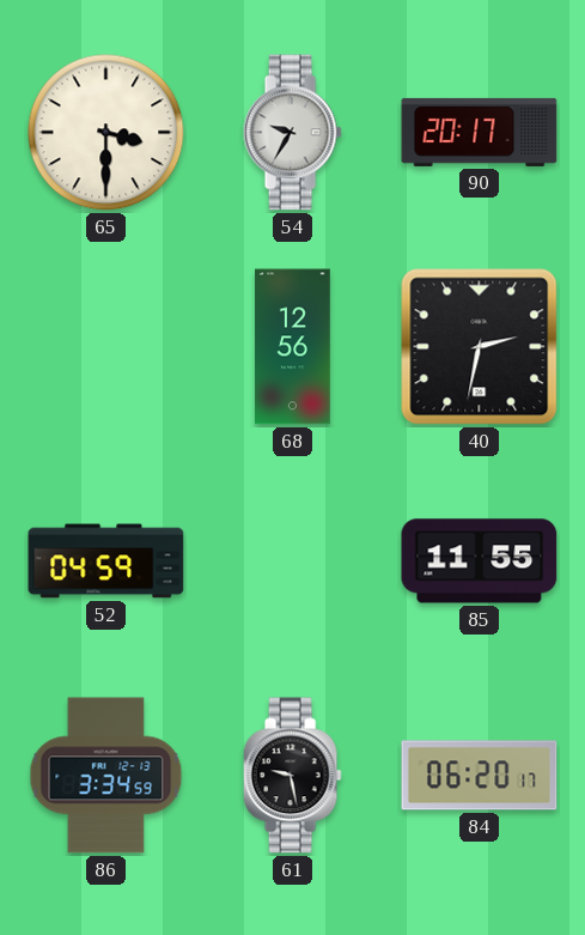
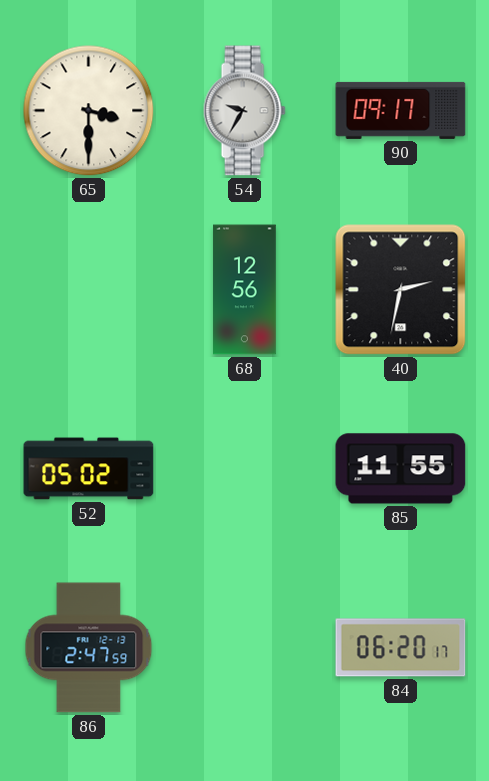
90: 20:17 -> 09:17
52: 04:59 -> 05:02
86: 3:34 -> 2:47
61: 9:28 -> none
